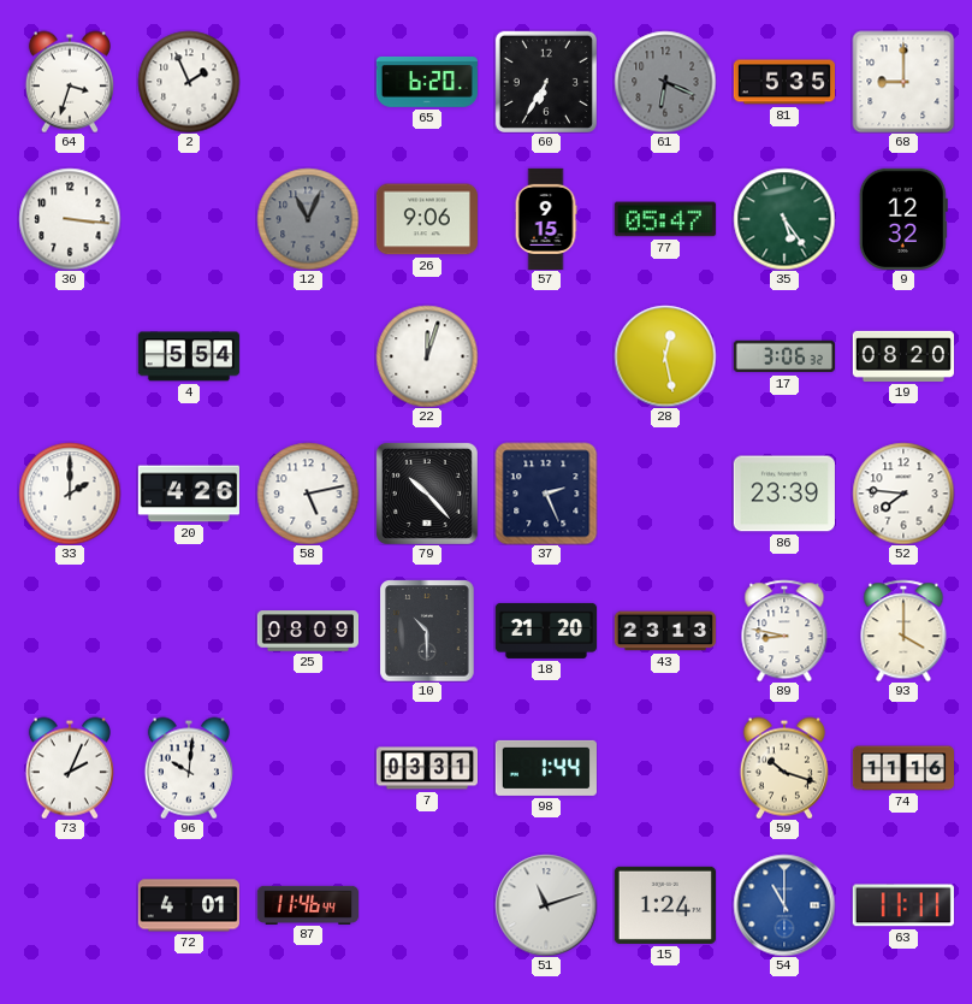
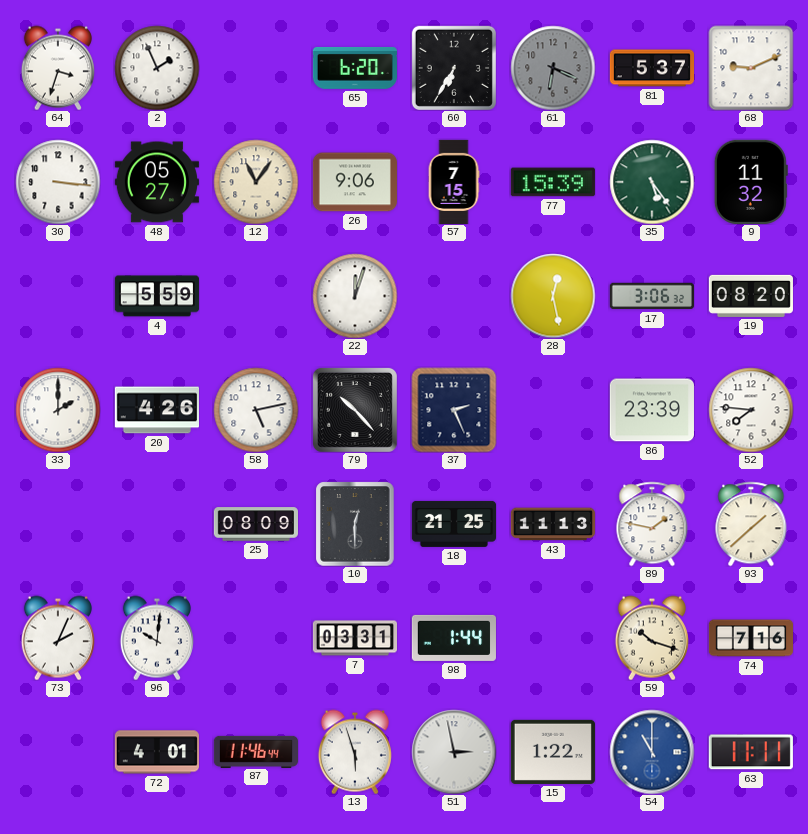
81: 5:35 -> 5:37
68: 9:00 -> 9:11
48: none -> 05:27
12: 11:04 -> 11:06
12 dial: grey -> cream
57: 9:15 -> 7:15
77: 05:47 -> 15:39
9: 12:32 -> 11:32
4: 5:54 -> 5:59
10: 10:30 -> 12:30
18: 21:20 -> 21:25
43: 23:13 -> 11:13
89: 8:47 -> 1:47
93: 4:00 -> 1:38
74: 11:16 -> 7:16
13: none -> 5:57
51: 11:12 -> 2:58
15: 1:24 -> 1:22
